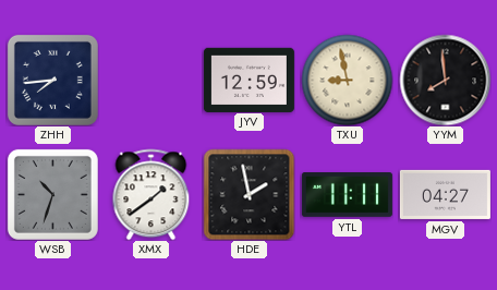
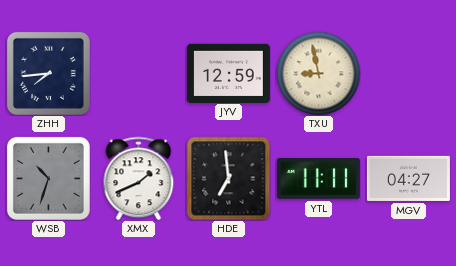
YYM: 7:59 -> none
XMX: 1:39 -> 1:41
HDE: 1:58 -> 6:59
